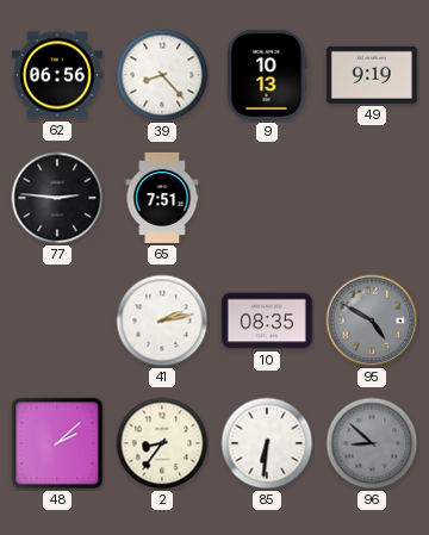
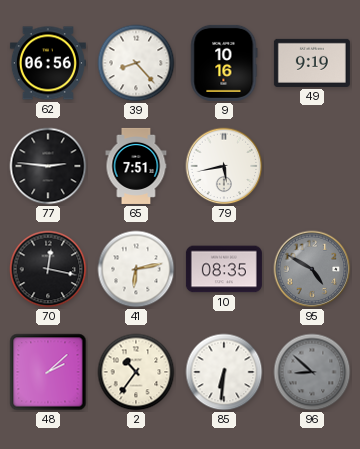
9: 10:13 -> 10:16
79: none -> 5:43
70: none -> 12:17
41: 2:13 -> 6:13
2: 8:36 -> 10:36
